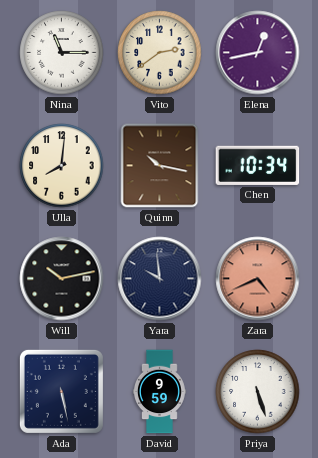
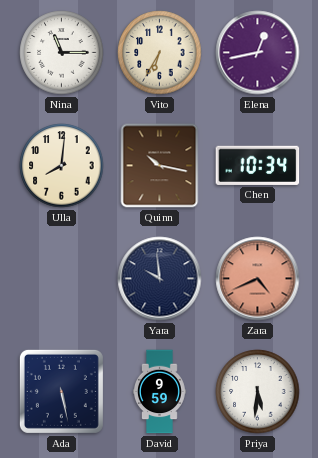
Vito: 2:39 -> 6:35
Will: 10:13 -> none
Priya: 5:27 -> 5:31
